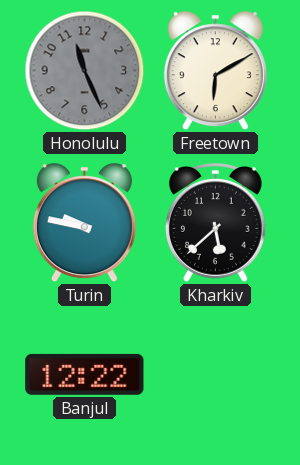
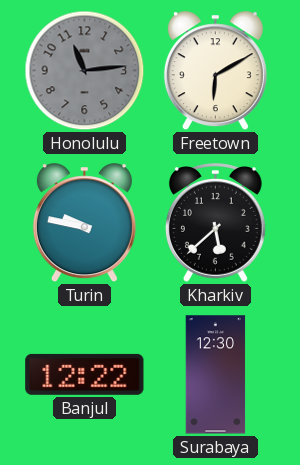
Honolulu: 11:26 -> 11:14
Surabaya: none -> 12:30
